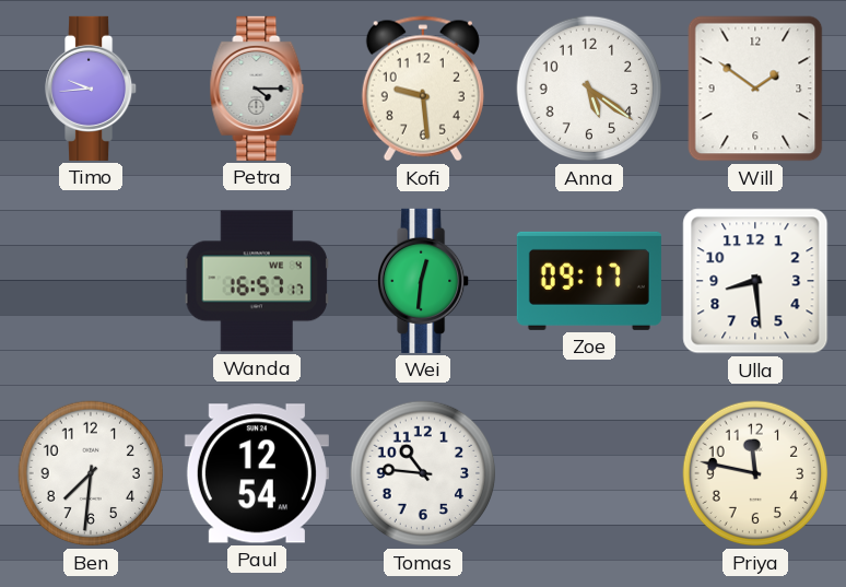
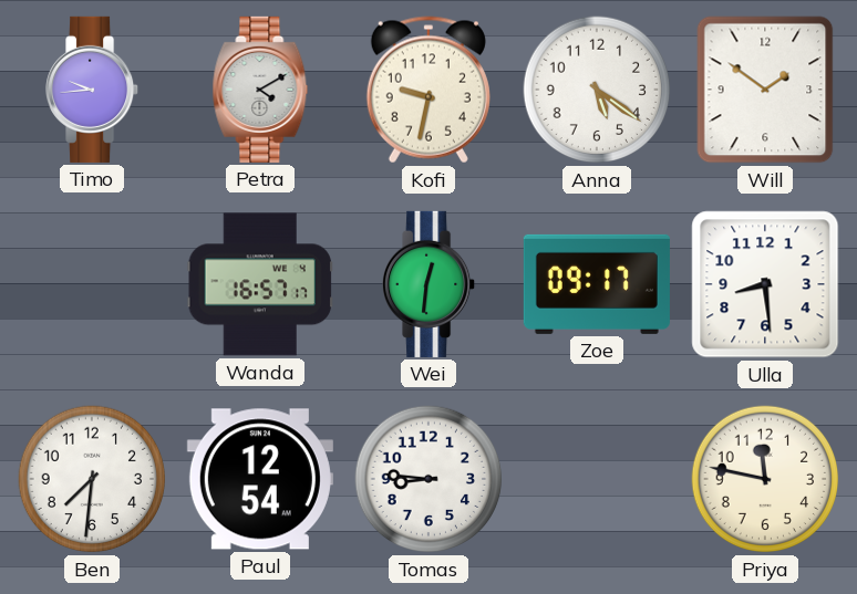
Petra: 4:15 -> 4:10
Kofi: 9:29 -> 9:32
Tomas: 10:46 -> 8:46
